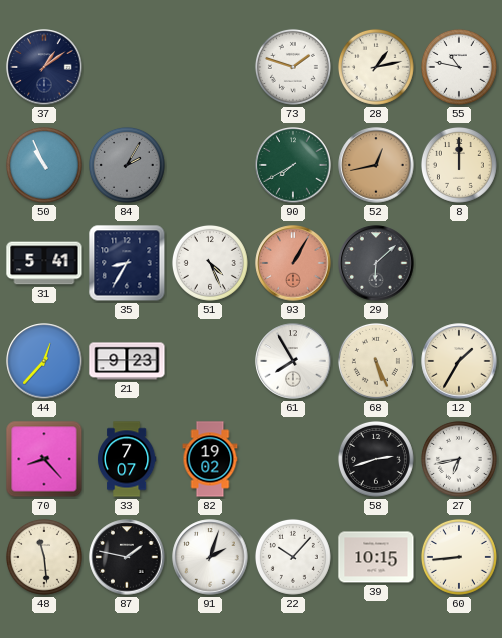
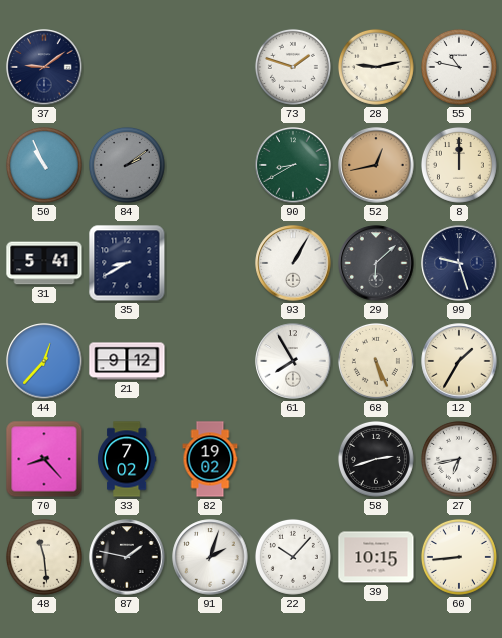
37: 1:09 -> 9:09
28: 1:13 -> 9:13
84: 2:05 -> 2:09
90: 7:40 -> 8:40
35: 8:35 -> 8:40
51: 4:26 -> none
93 dial: salmon -> white
99: none -> 9:27
21: 9:23 -> 9:12
33: 7:07 -> 7:02
